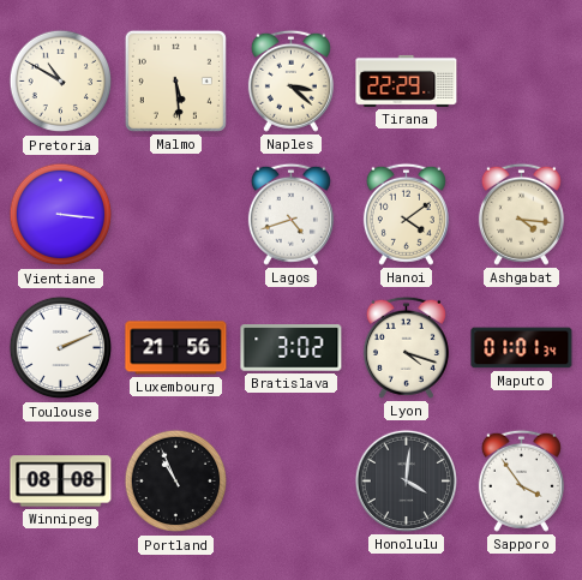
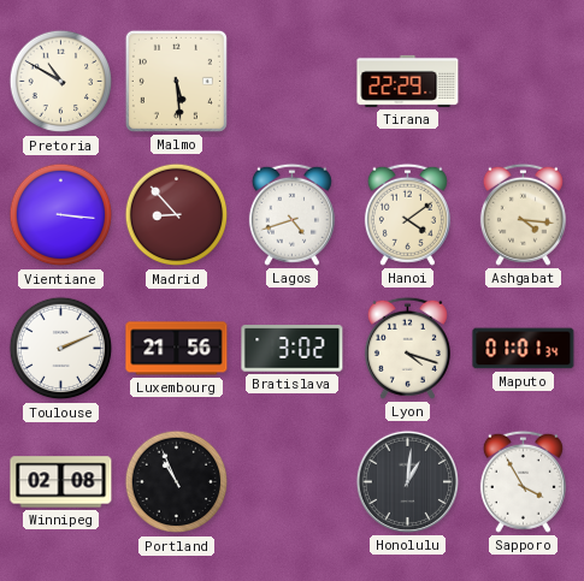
Naples: 3:22 -> none
Madrid: none -> 8:53
Winnipeg: 08:08 -> 02:08
Honolulu: 4:01 -> 1:01
Sapporo: 3:54 -> 3:55
